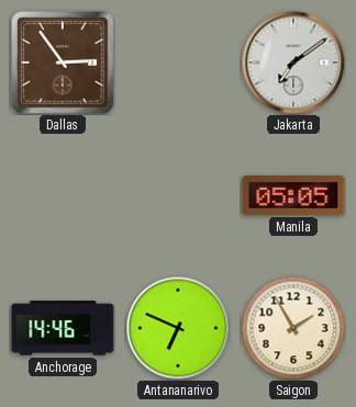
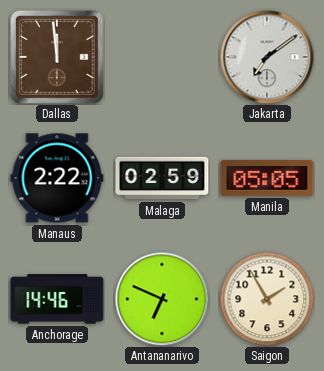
Dallas: 2:54 -> 11:59
Manaus: none -> 2:22
Malaga: none -> 02:59
